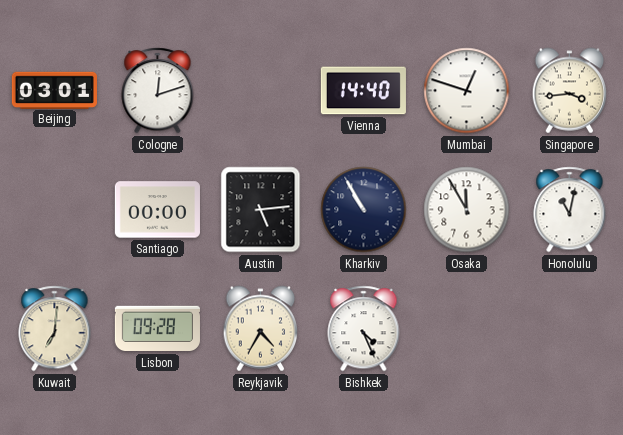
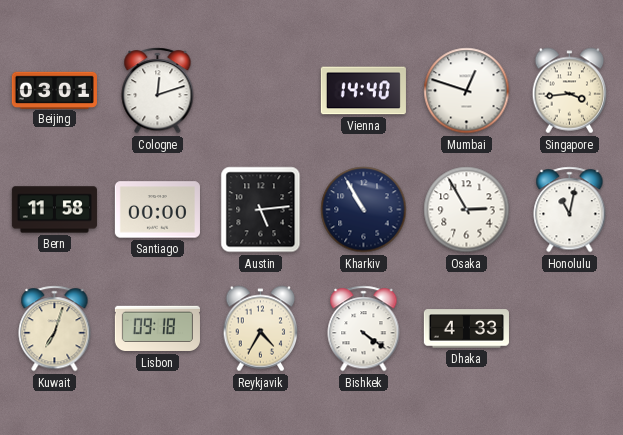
Bern: none -> 11:58
Osaka: 11:55 -> 2:55
Kuwait: 7:01 -> 7:03
Lisbon: 09:28 -> 09:18
Bishkek: 4:26 -> 4:21
Dhaka: none -> 4:33
